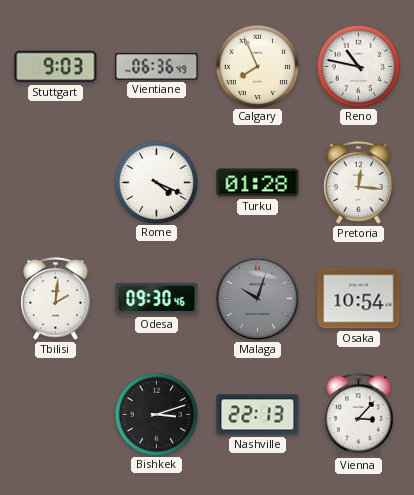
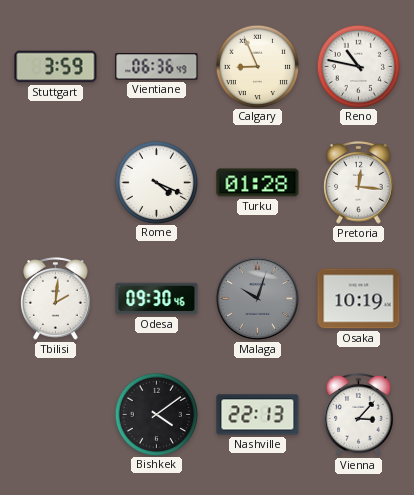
Stuttgart: 9:03 -> 3:59
Calgary: 7:56 -> 8:56
Osaka: 10:54 -> 10:19
Bishkek: 3:12 -> 4:09
